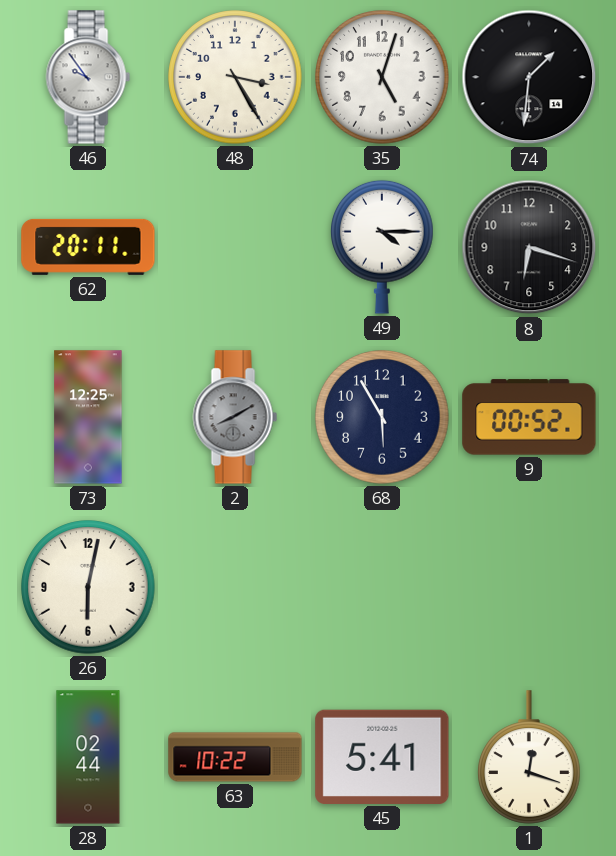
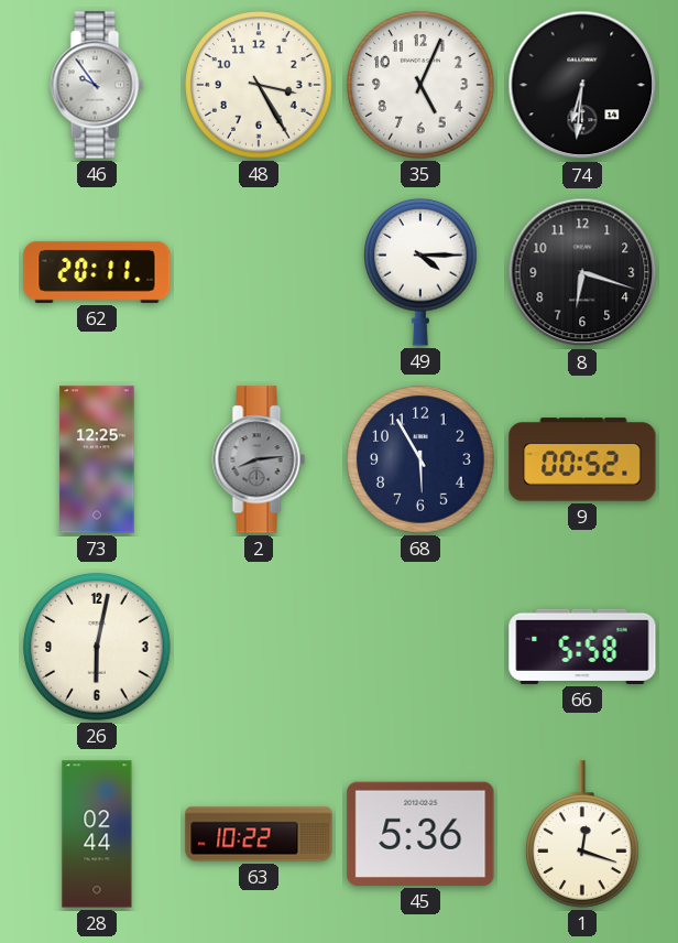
35: 5:03 -> 5:04
74: 1:31 -> 6:31
2: 8:10 -> 8:14
66: none -> 5:58
45: 5:41 -> 5:36
